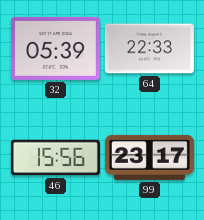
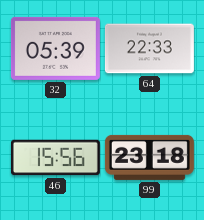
99: 23:17 -> 23:18
